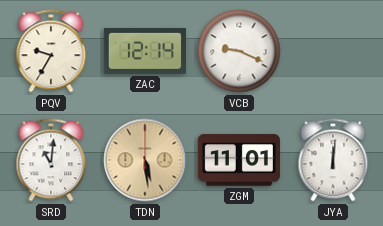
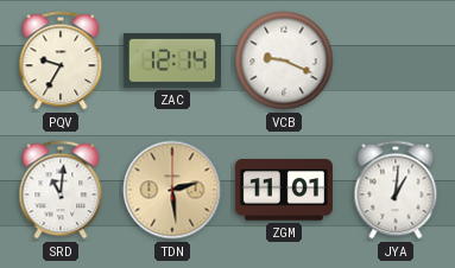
TDN: 5:29 -> 2:29
JYA: 12:01 -> 1:01
